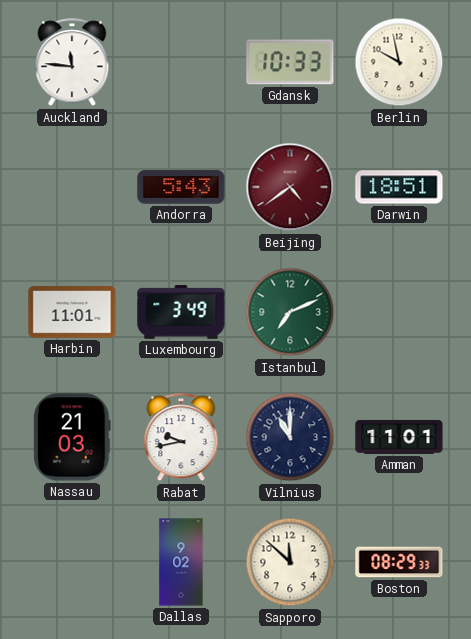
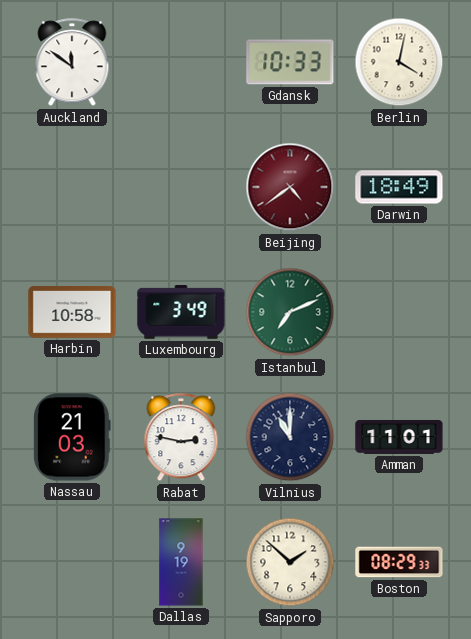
Auckland: 11:46 -> 11:51
Berlin: 9:58 -> 4:02
Andorra: 5:43 -> none
Darwin: 18:51 -> 18:49
Harbin: 11:01 -> 10:58
Rabat: 9:43 -> 2:47
Dallas: 9:02 -> 9:19
Sapporo: 11:52 -> 1:52
